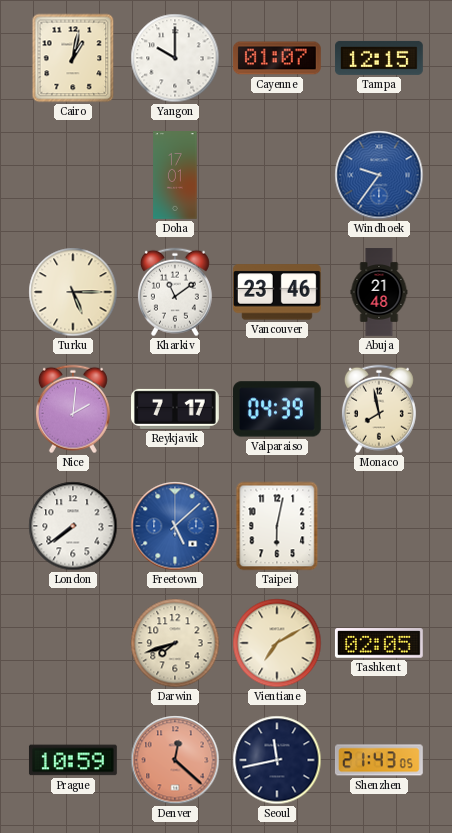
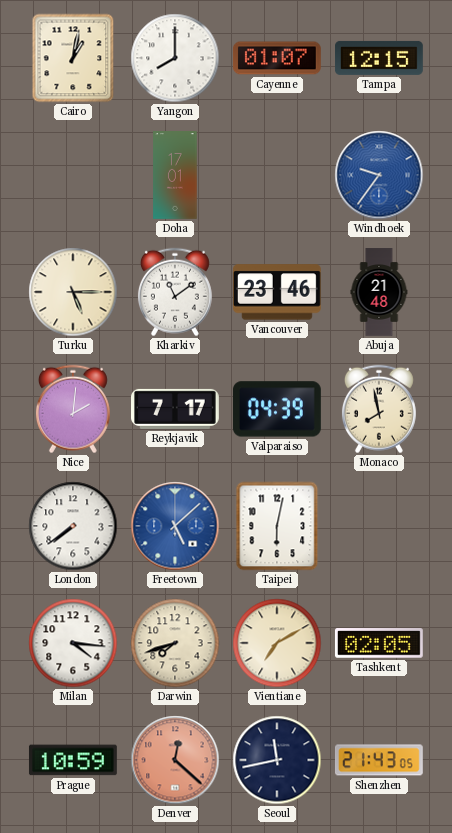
Yangon: 10:00 -> 8:00
Milan: none -> 4:16
